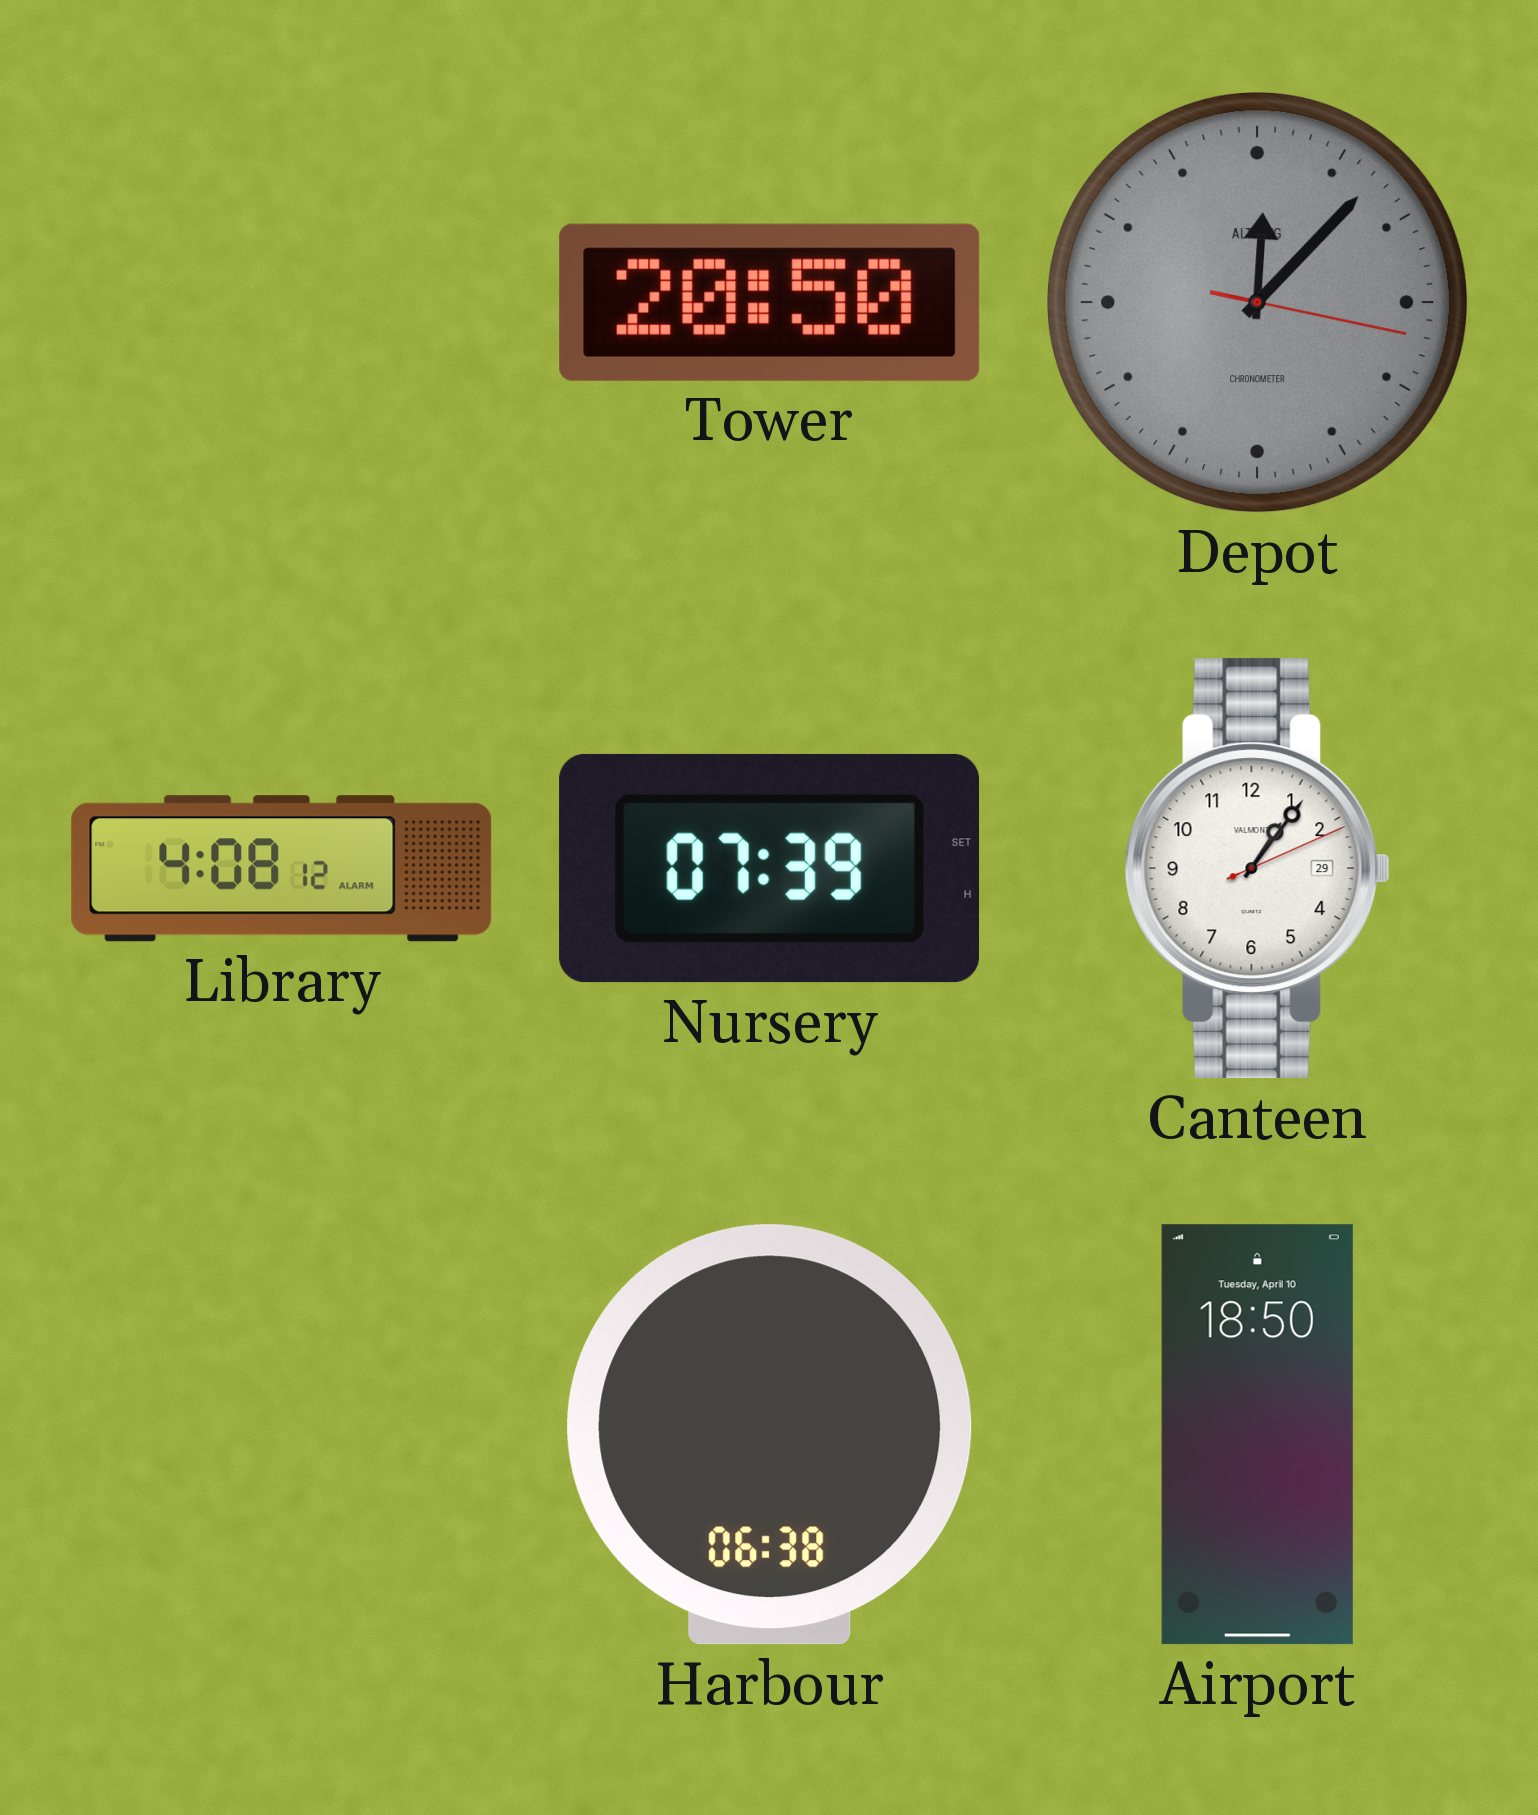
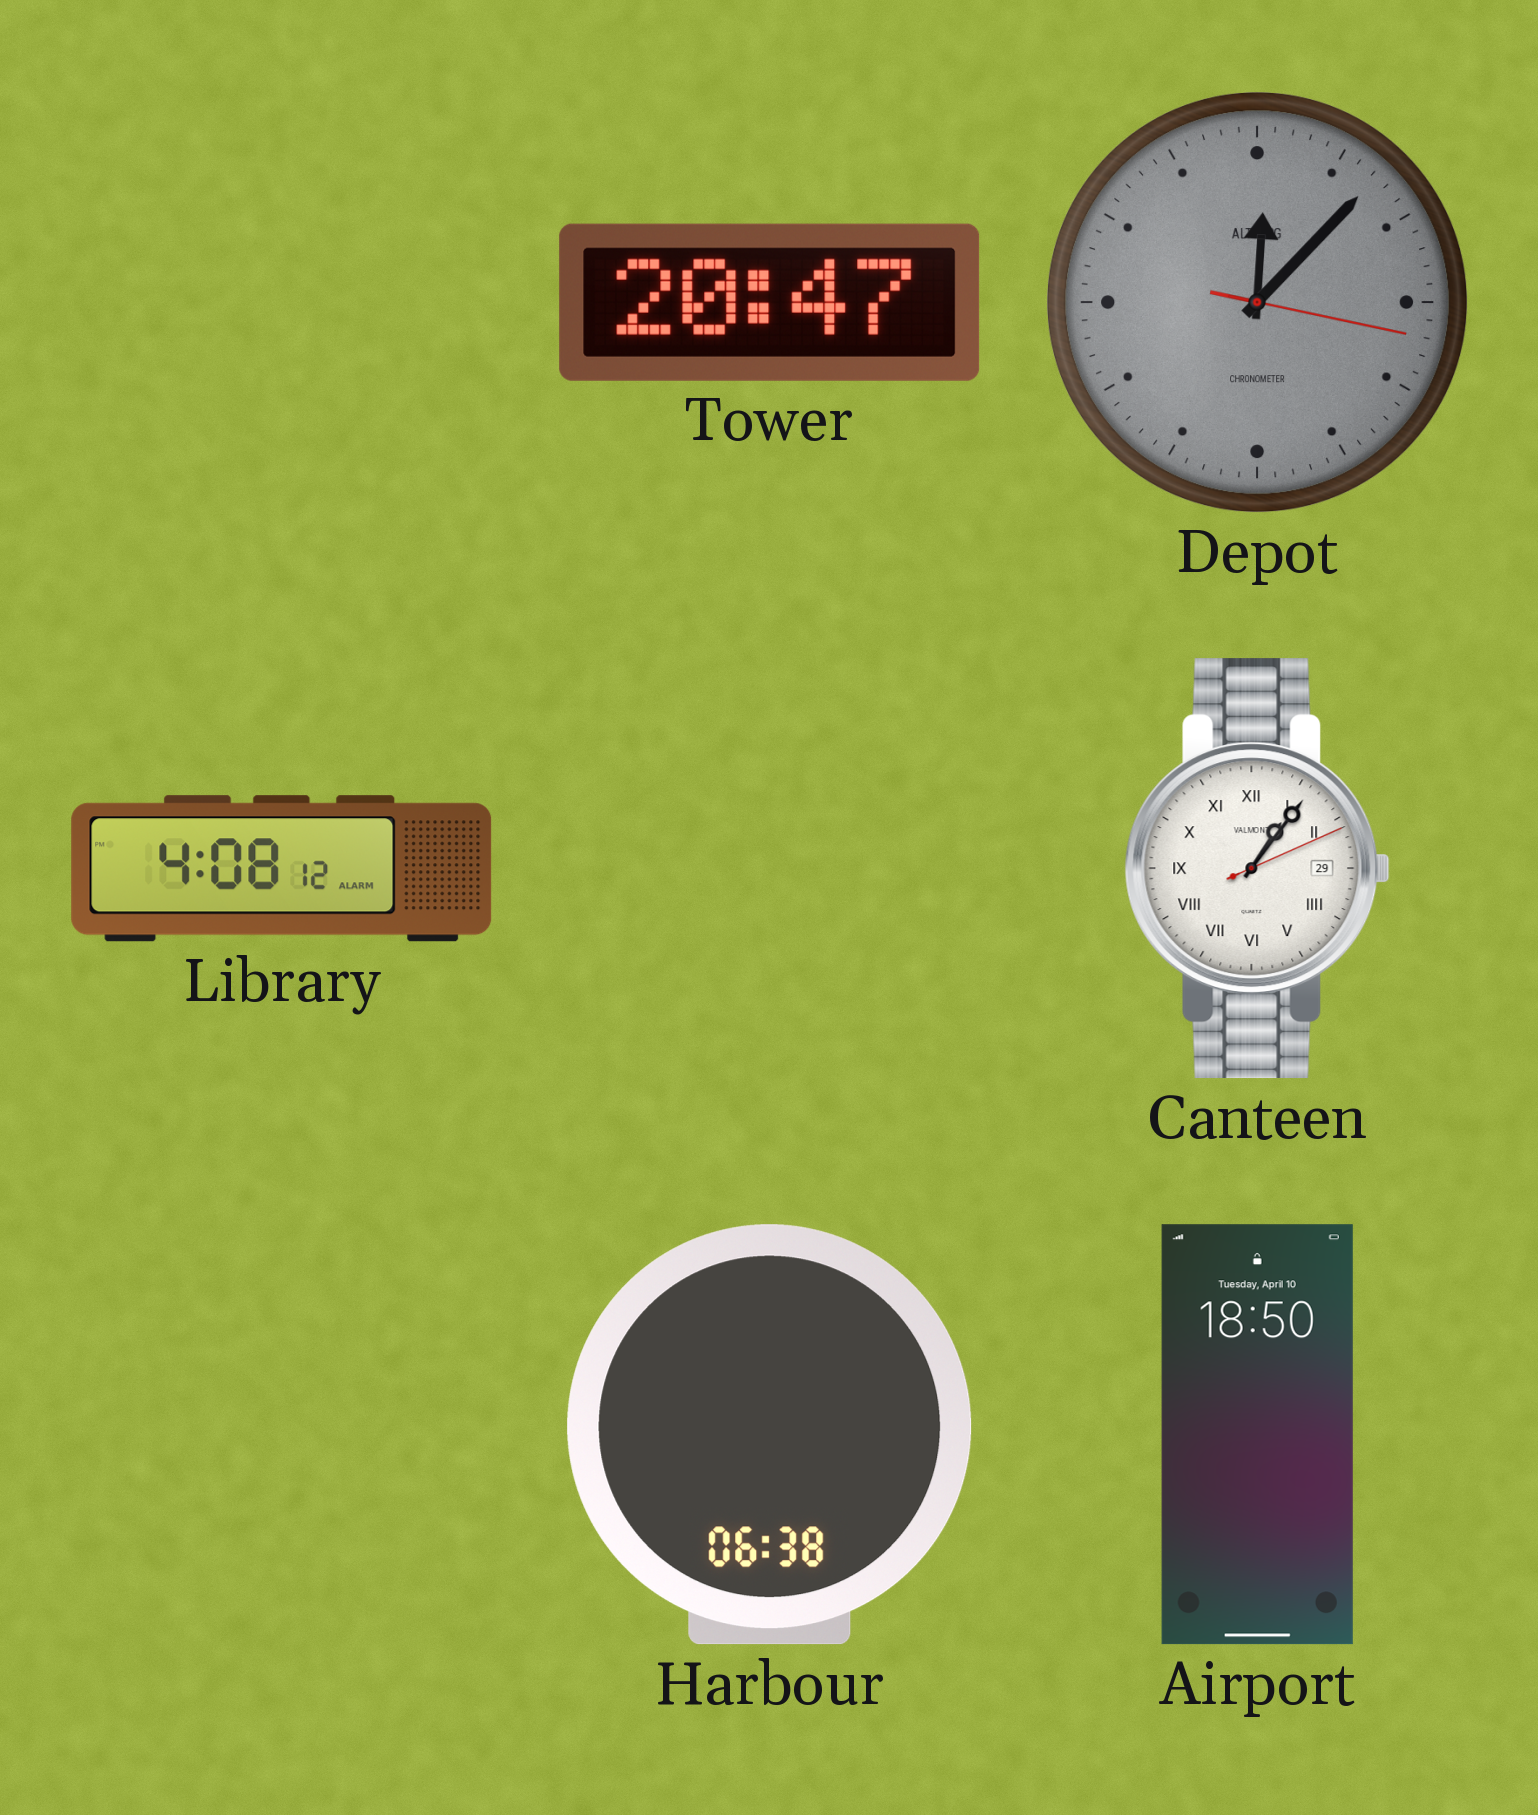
Tower: 20:50 -> 20:47
Nursery: 07:39 -> none
Canteen numerals: Arabic -> Roman
